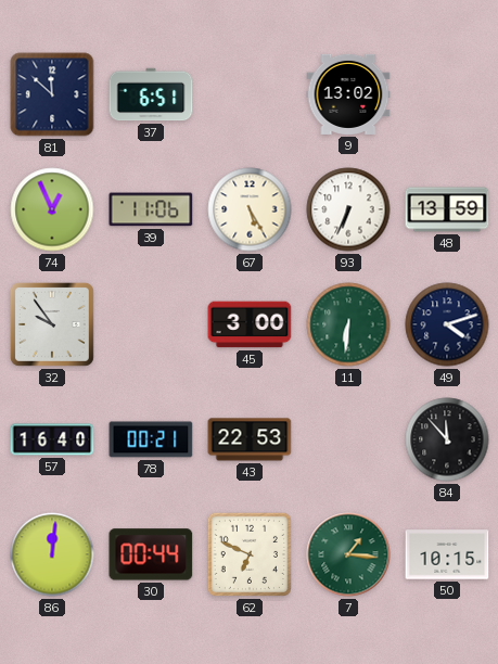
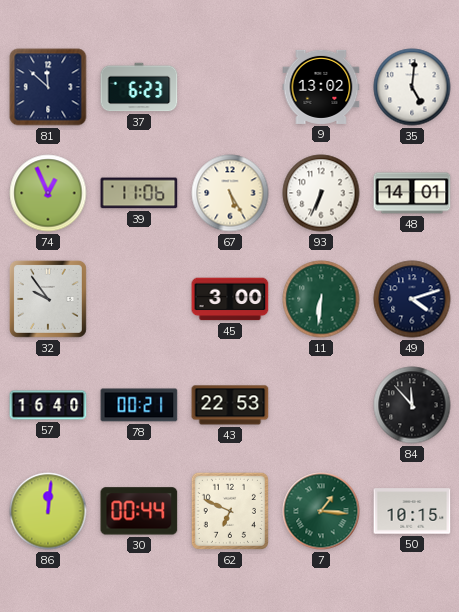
37: 6:51 -> 6:23
35: none -> 5:01
48: 13:59 -> 14:01
